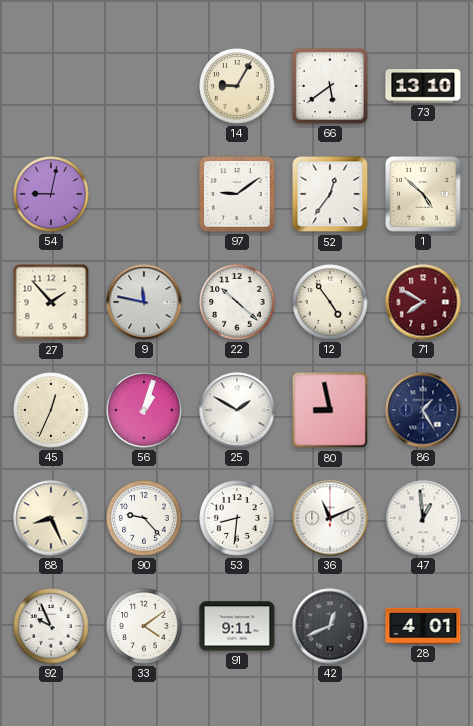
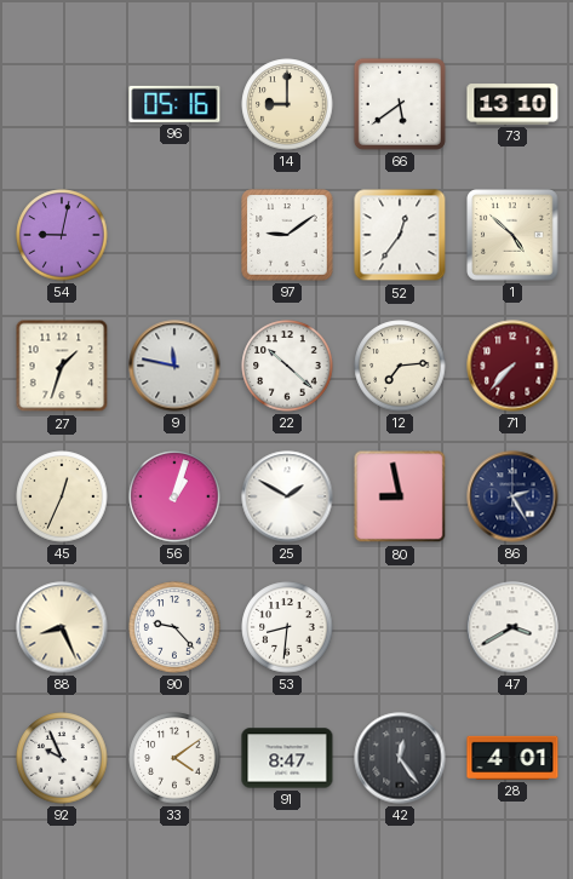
96: none -> 05:16
14: 9:05 -> 9:00
27: 1:53 -> 1:33
12: 4:54 -> 7:14
71: 7:50 -> 7:37
86: 1:25 -> 2:25
36: 11:11 -> none
47: 12:59 -> 3:40
91: 9:11 -> 8:47
42: 12:41 -> 12:24
